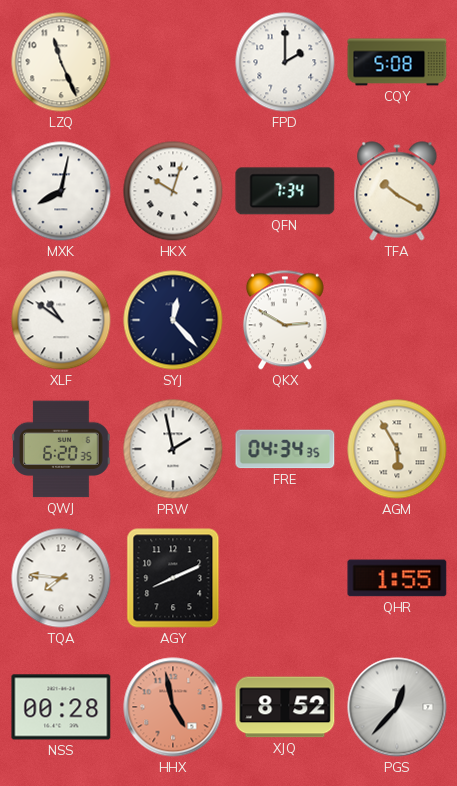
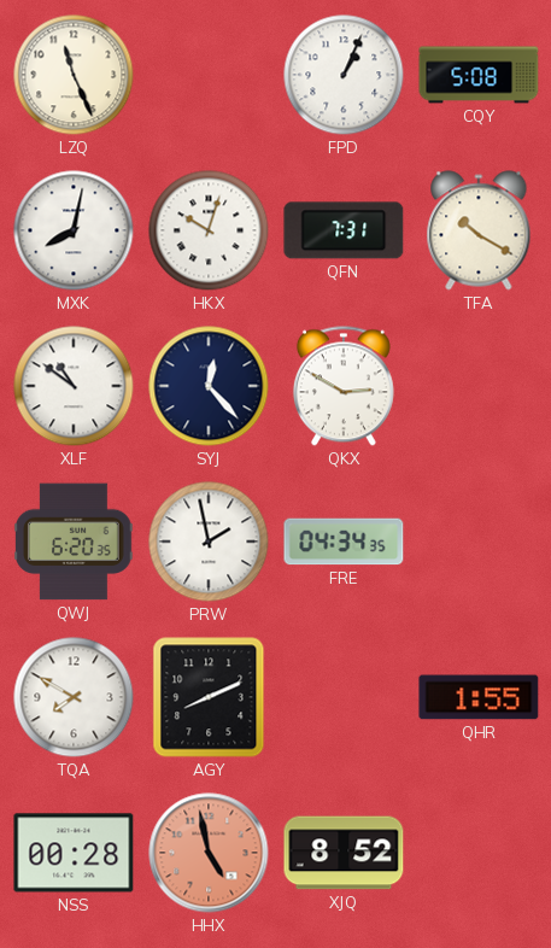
FPD: 2:00 -> 1:04
QFN: 7:34 -> 7:31
AGM: 5:55 -> none
TQA: 7:46 -> 7:50
PGS: 12:37 -> none
